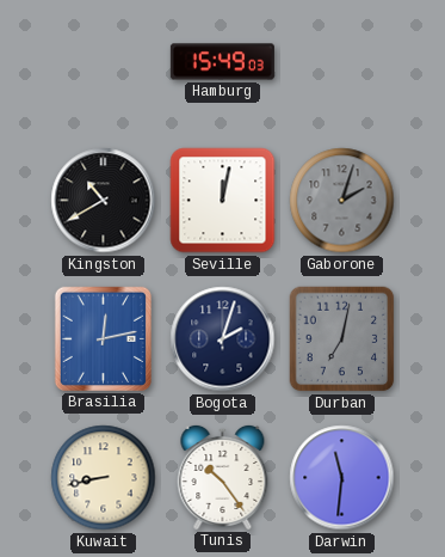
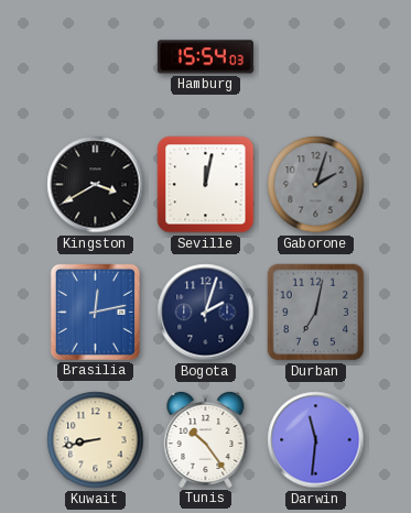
Hamburg: 15:49 -> 15:54
Kingston: 10:40 -> 3:40
